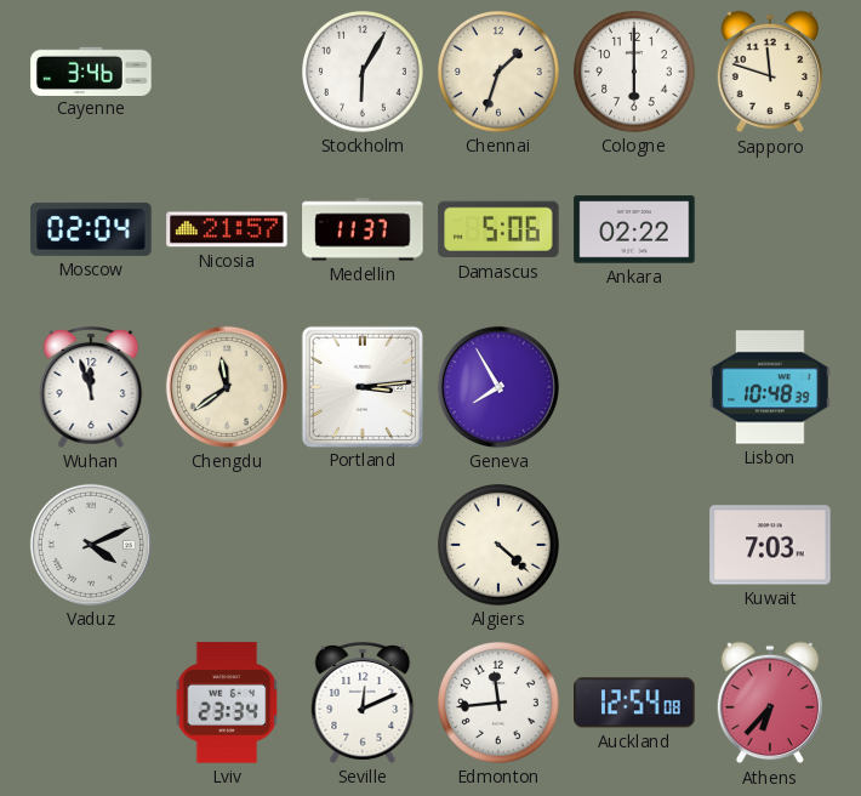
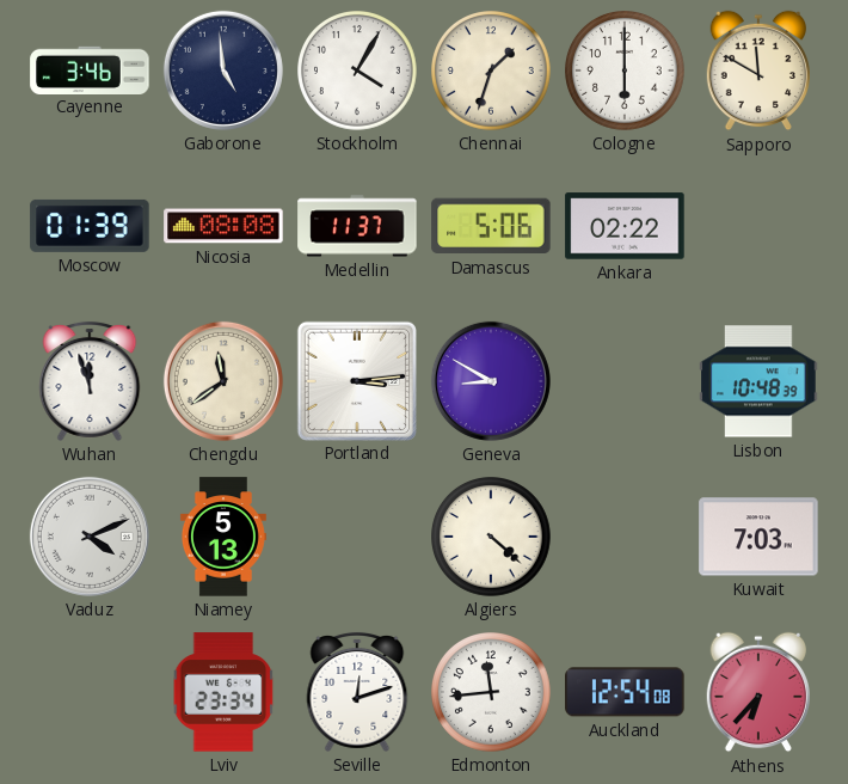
Gaborone: none -> 4:59
Stockholm: 6:05 -> 4:05
Sapporo: 11:48 -> 11:50
Moscow: 02:04 -> 01:39
Nicosia: 21:57 -> 08:08
Geneva: 7:55 -> 8:50
Niamey: none -> 5:13
Seville: 12:11 -> 12:12
